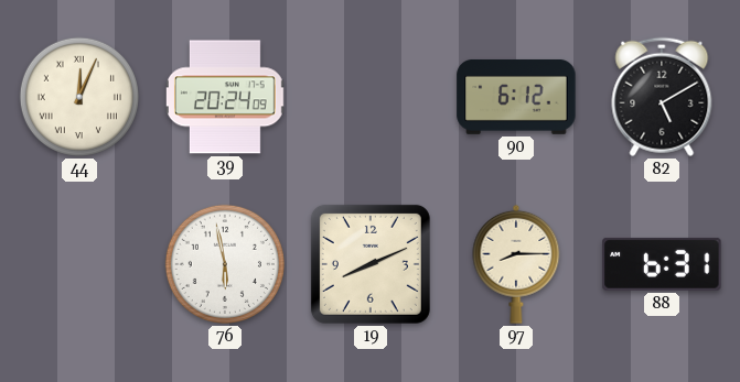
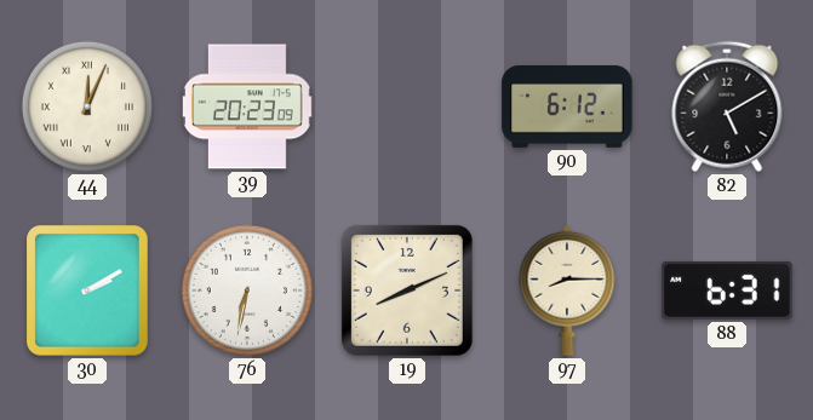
39: 20:24 -> 20:23
30: none -> 2:10
76: 5:58 -> 6:32
